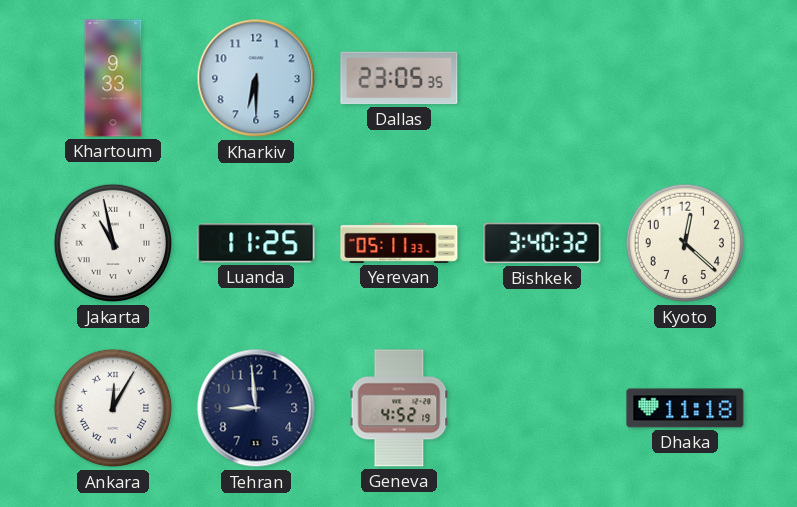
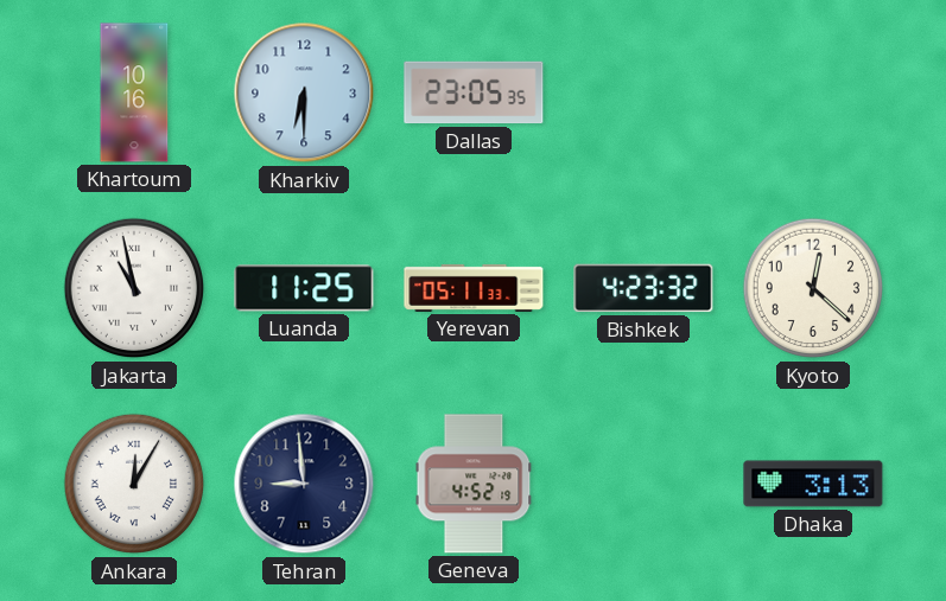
Khartoum: 9:33 -> 10:16
Bishkek: 3:40 -> 4:23
Dhaka: 11:18 -> 3:13
